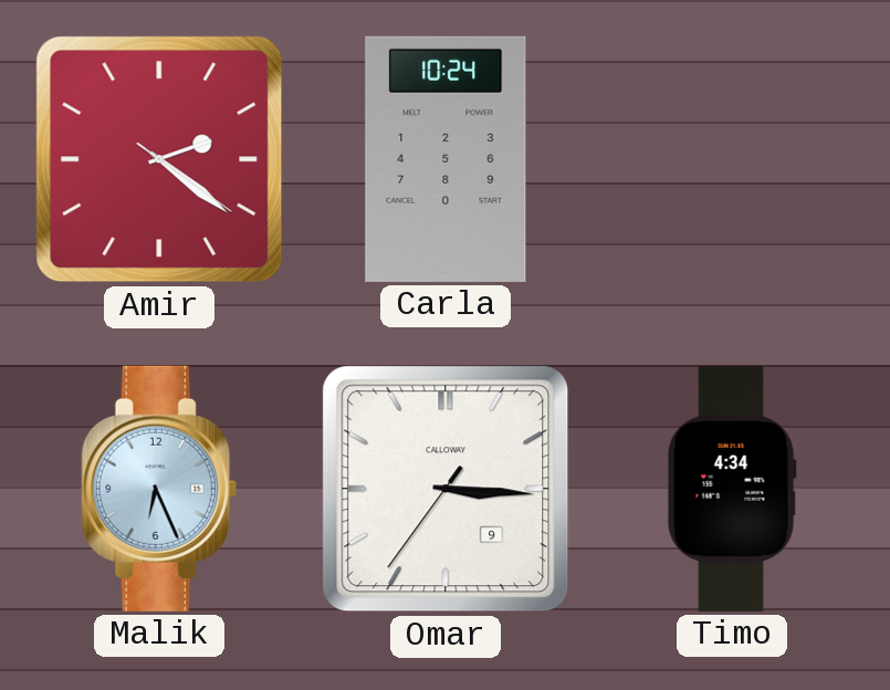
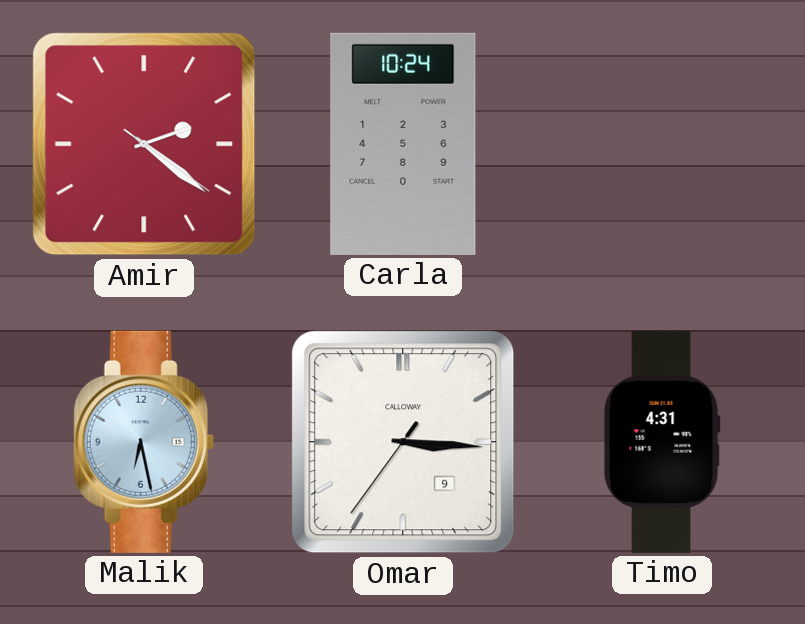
Malik: 6:26 -> 6:28
Timo: 4:34 -> 4:31
